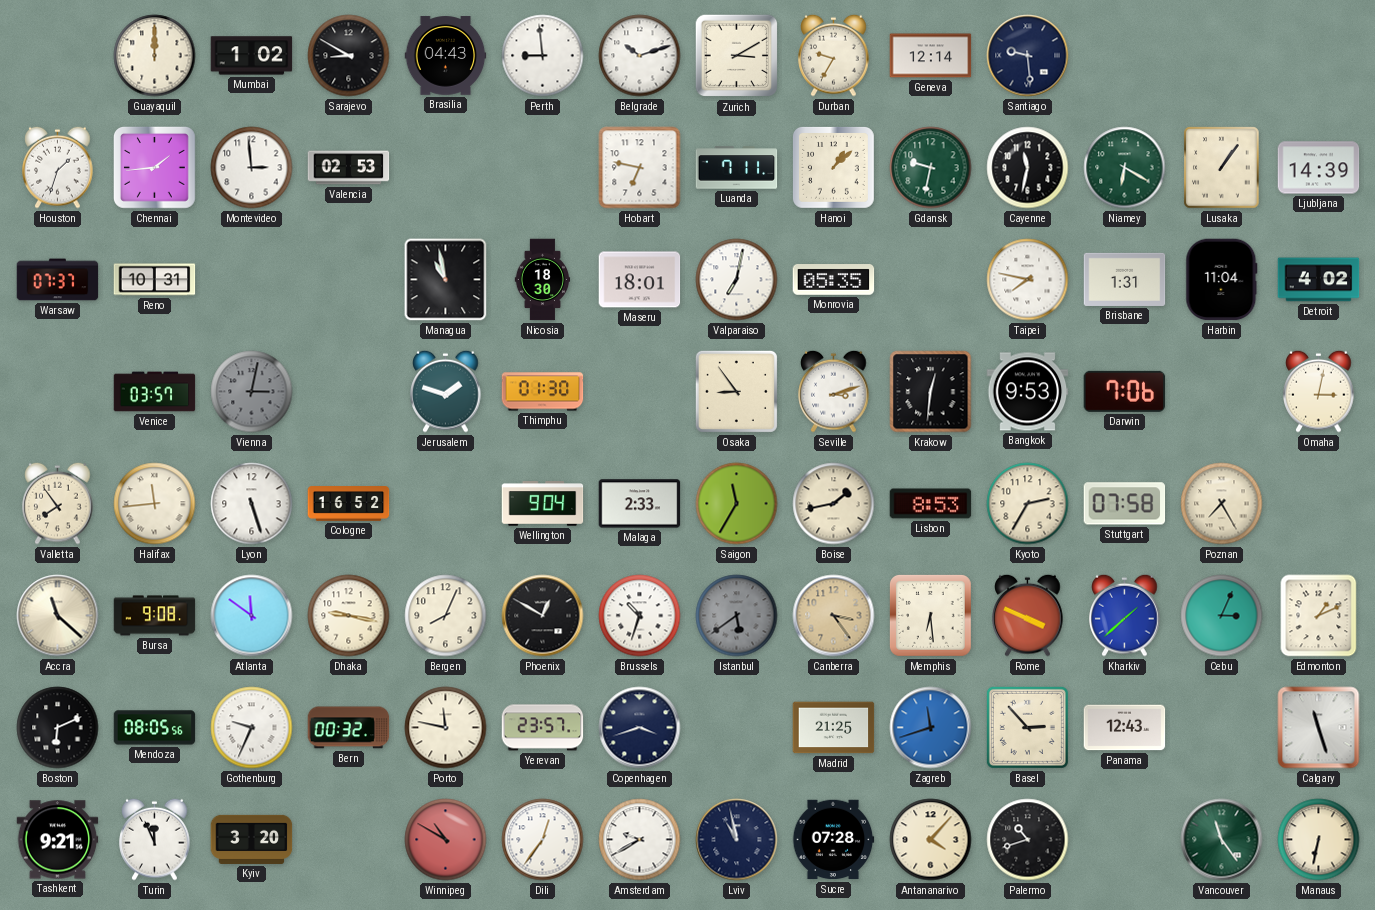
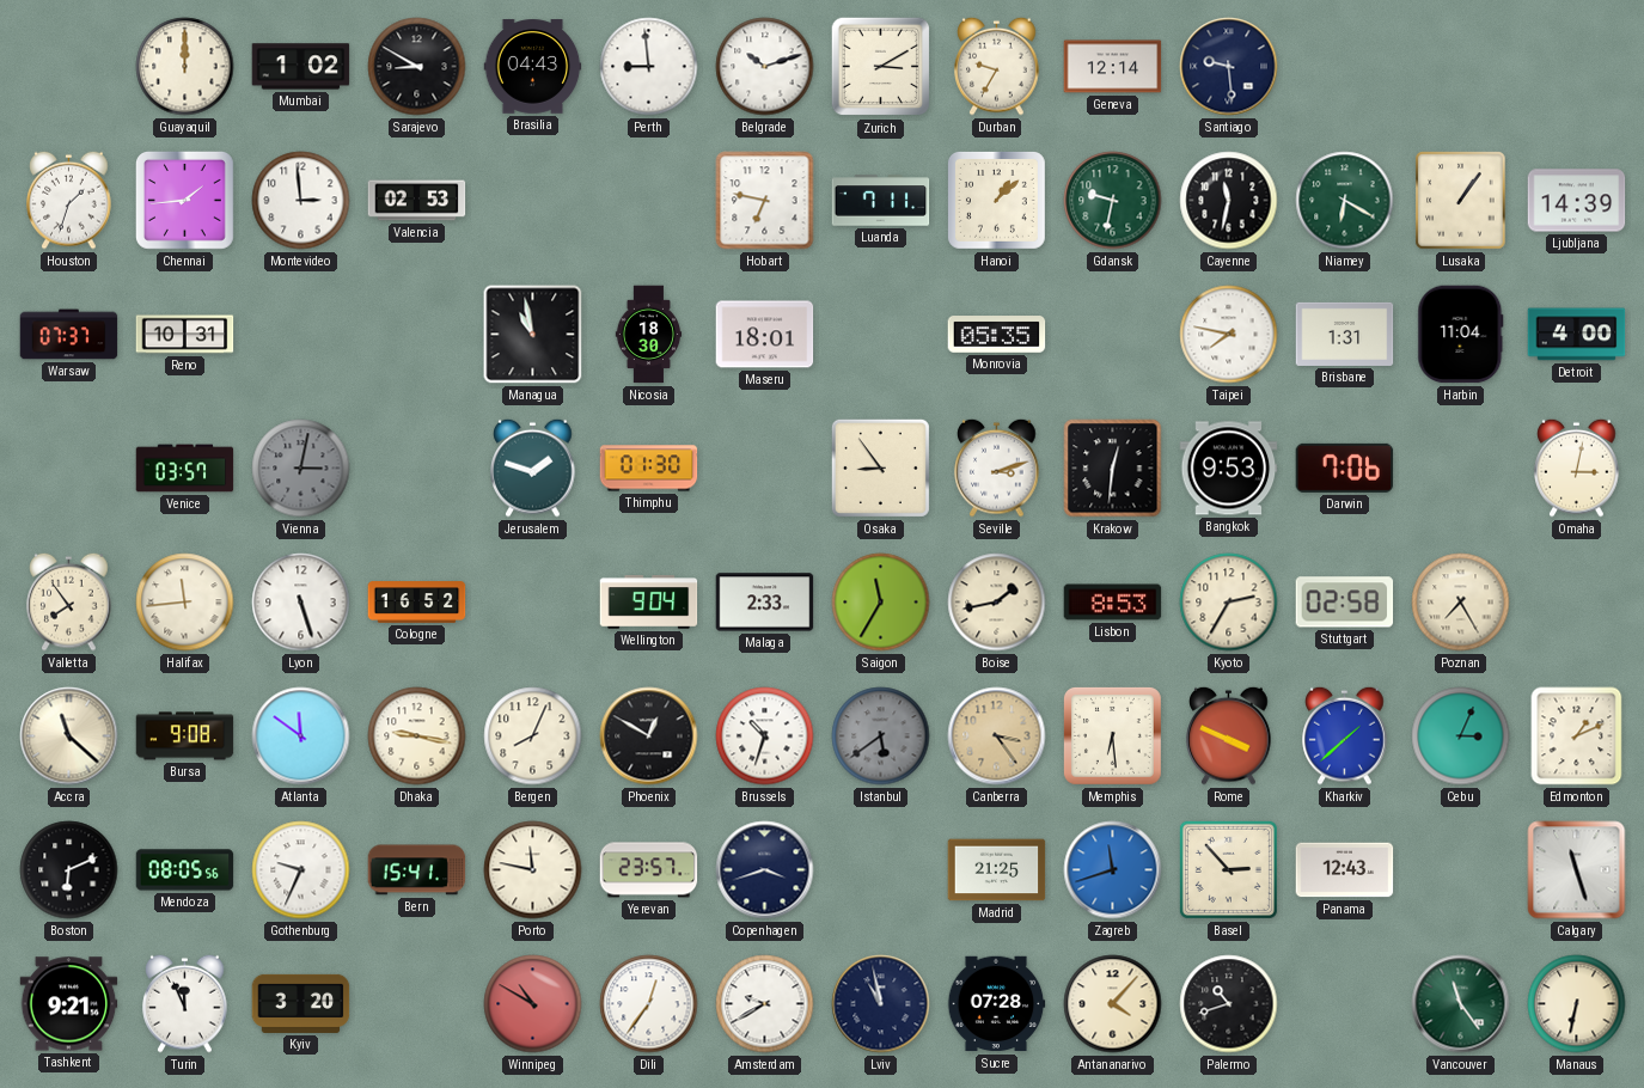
Valparaiso: 7:02 -> none
Detroit: 4:02 -> 4:00
Stuttgart: 07:58 -> 02:58
Bern: 00:32 -> 15:41
